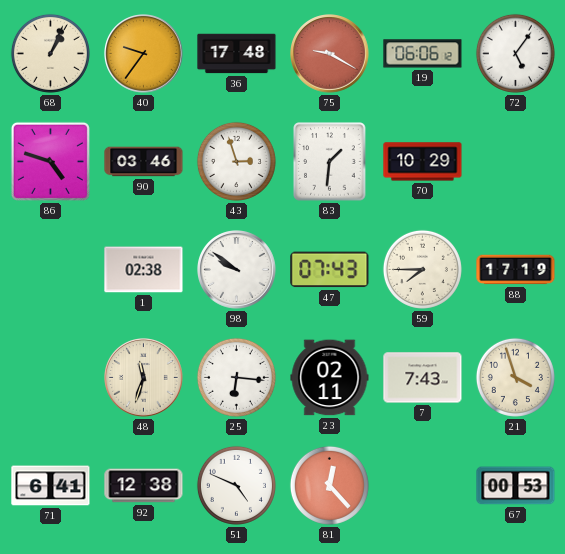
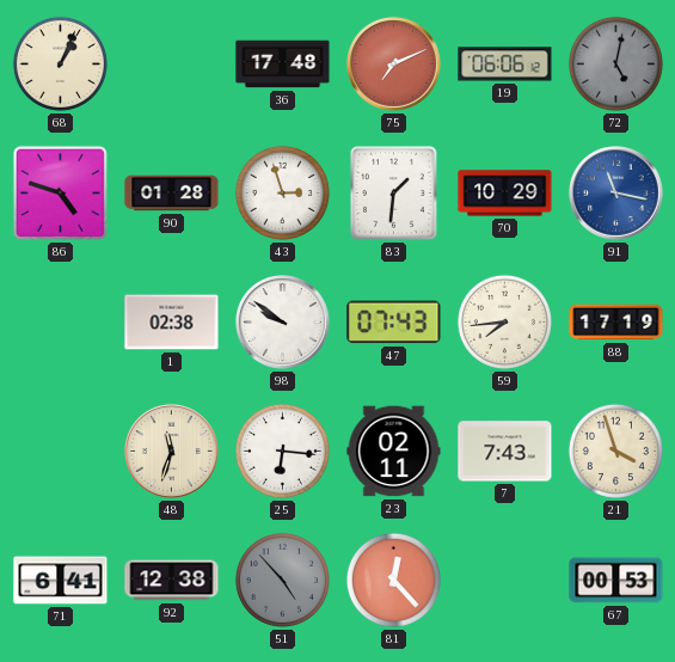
40: 9:36 -> none
75: 9:20 -> 7:11
72: 5:06 -> 5:02
72 dial: white -> grey
90: 03:46 -> 01:28
91: none -> 11:17
59: 7:45 -> 7:44
51: 4:49 -> 4:53
51 dial: white -> grey
